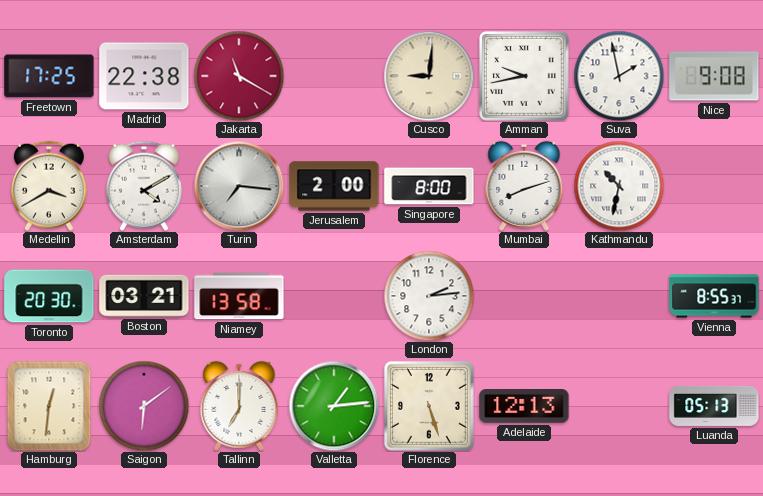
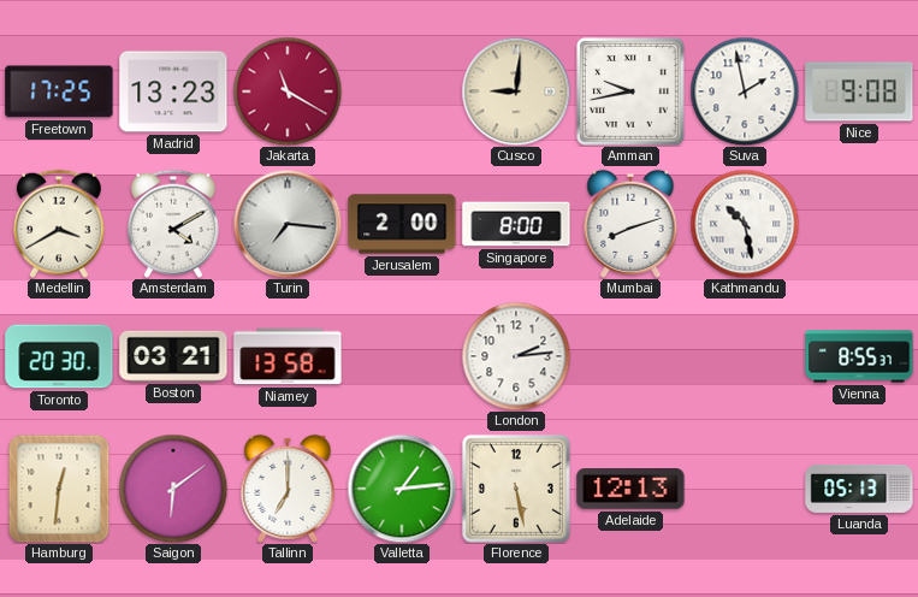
Madrid: 22:38 -> 13:23
Kathmandu: 10:32 -> 10:28
Florence: 5:27 -> 5:28
